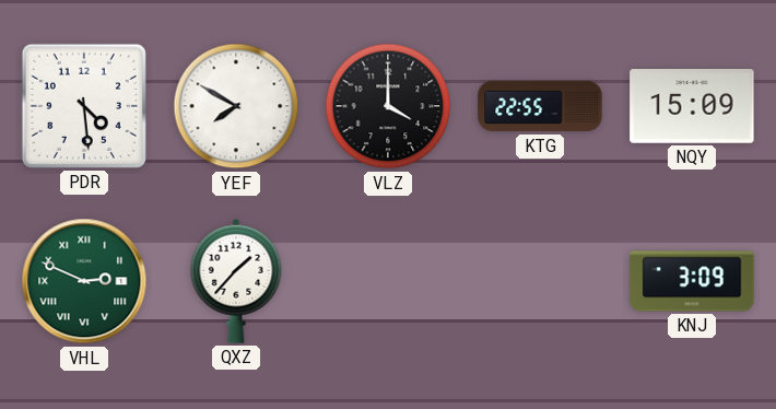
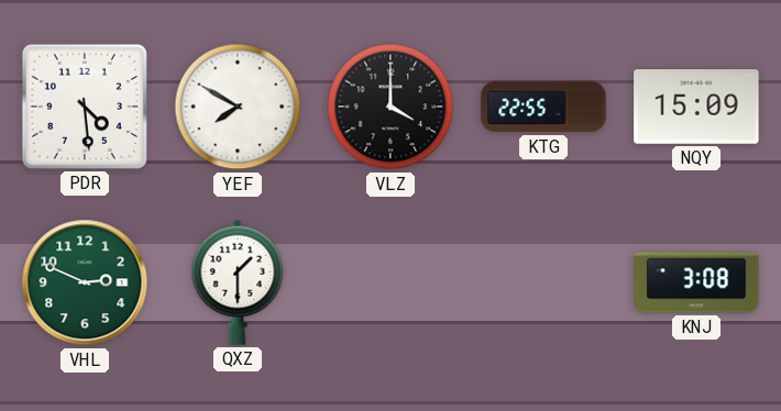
VHL numerals: Roman -> Arabic
QXZ: 1:37 -> 1:30
KNJ: 3:09 -> 3:08
